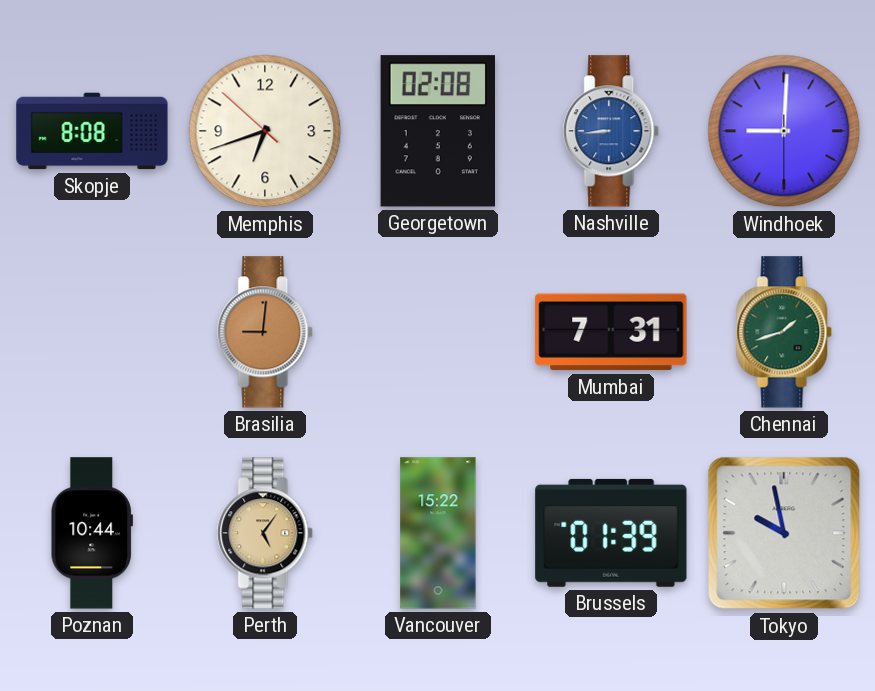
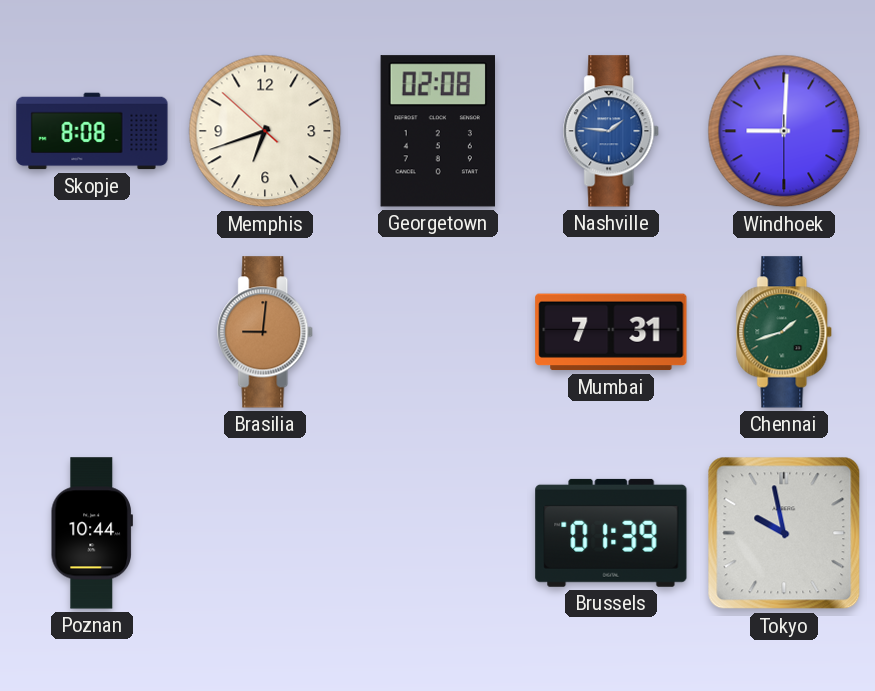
Nashville: 8:44 -> 1:46
Perth: 5:06 -> none
Vancouver: 15:22 -> none
